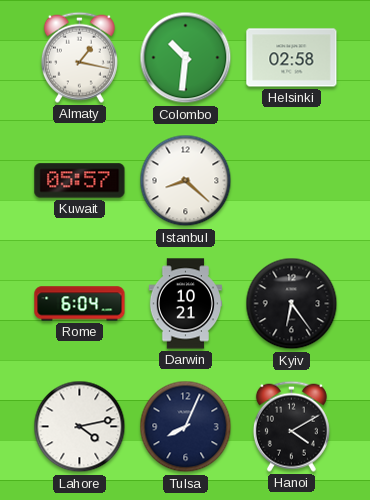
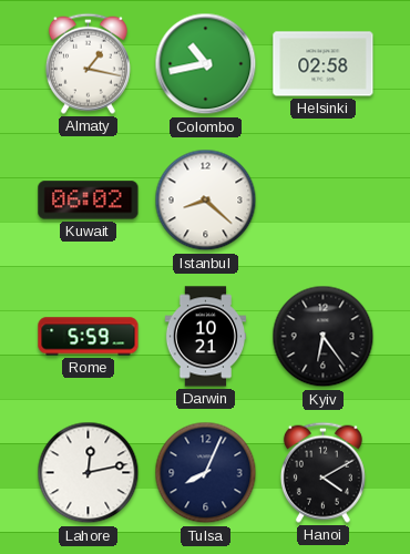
Colombo: 10:31 -> 10:43
Kuwait: 05:57 -> 06:02
Rome: 6:04 -> 5:59
Lahore: 4:13 -> 12:13
